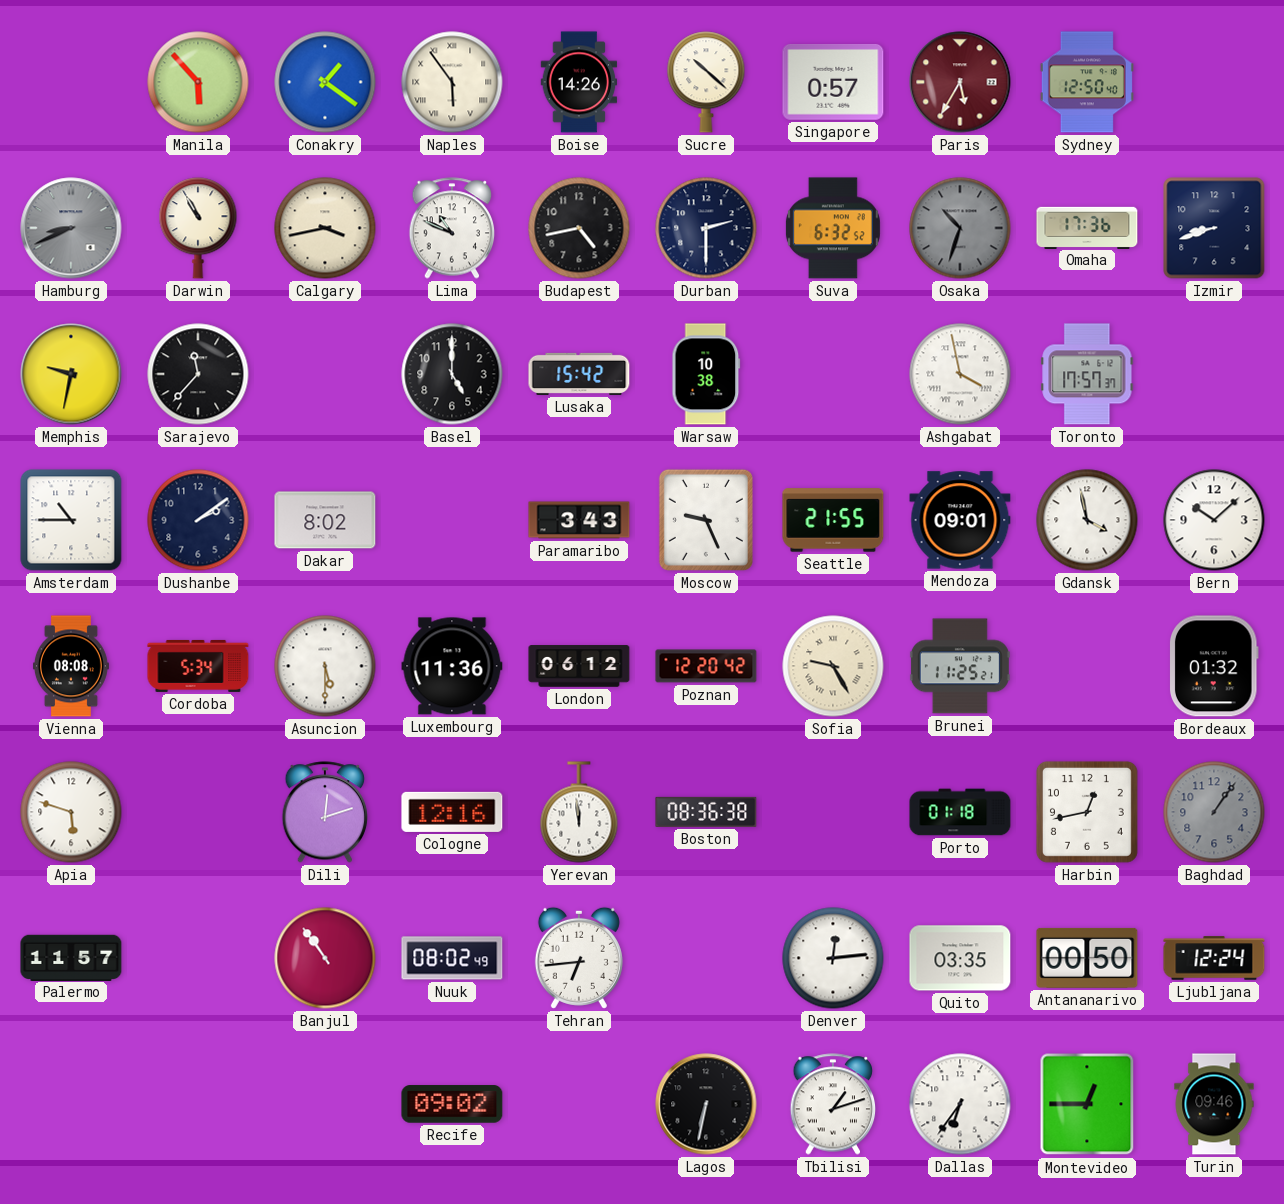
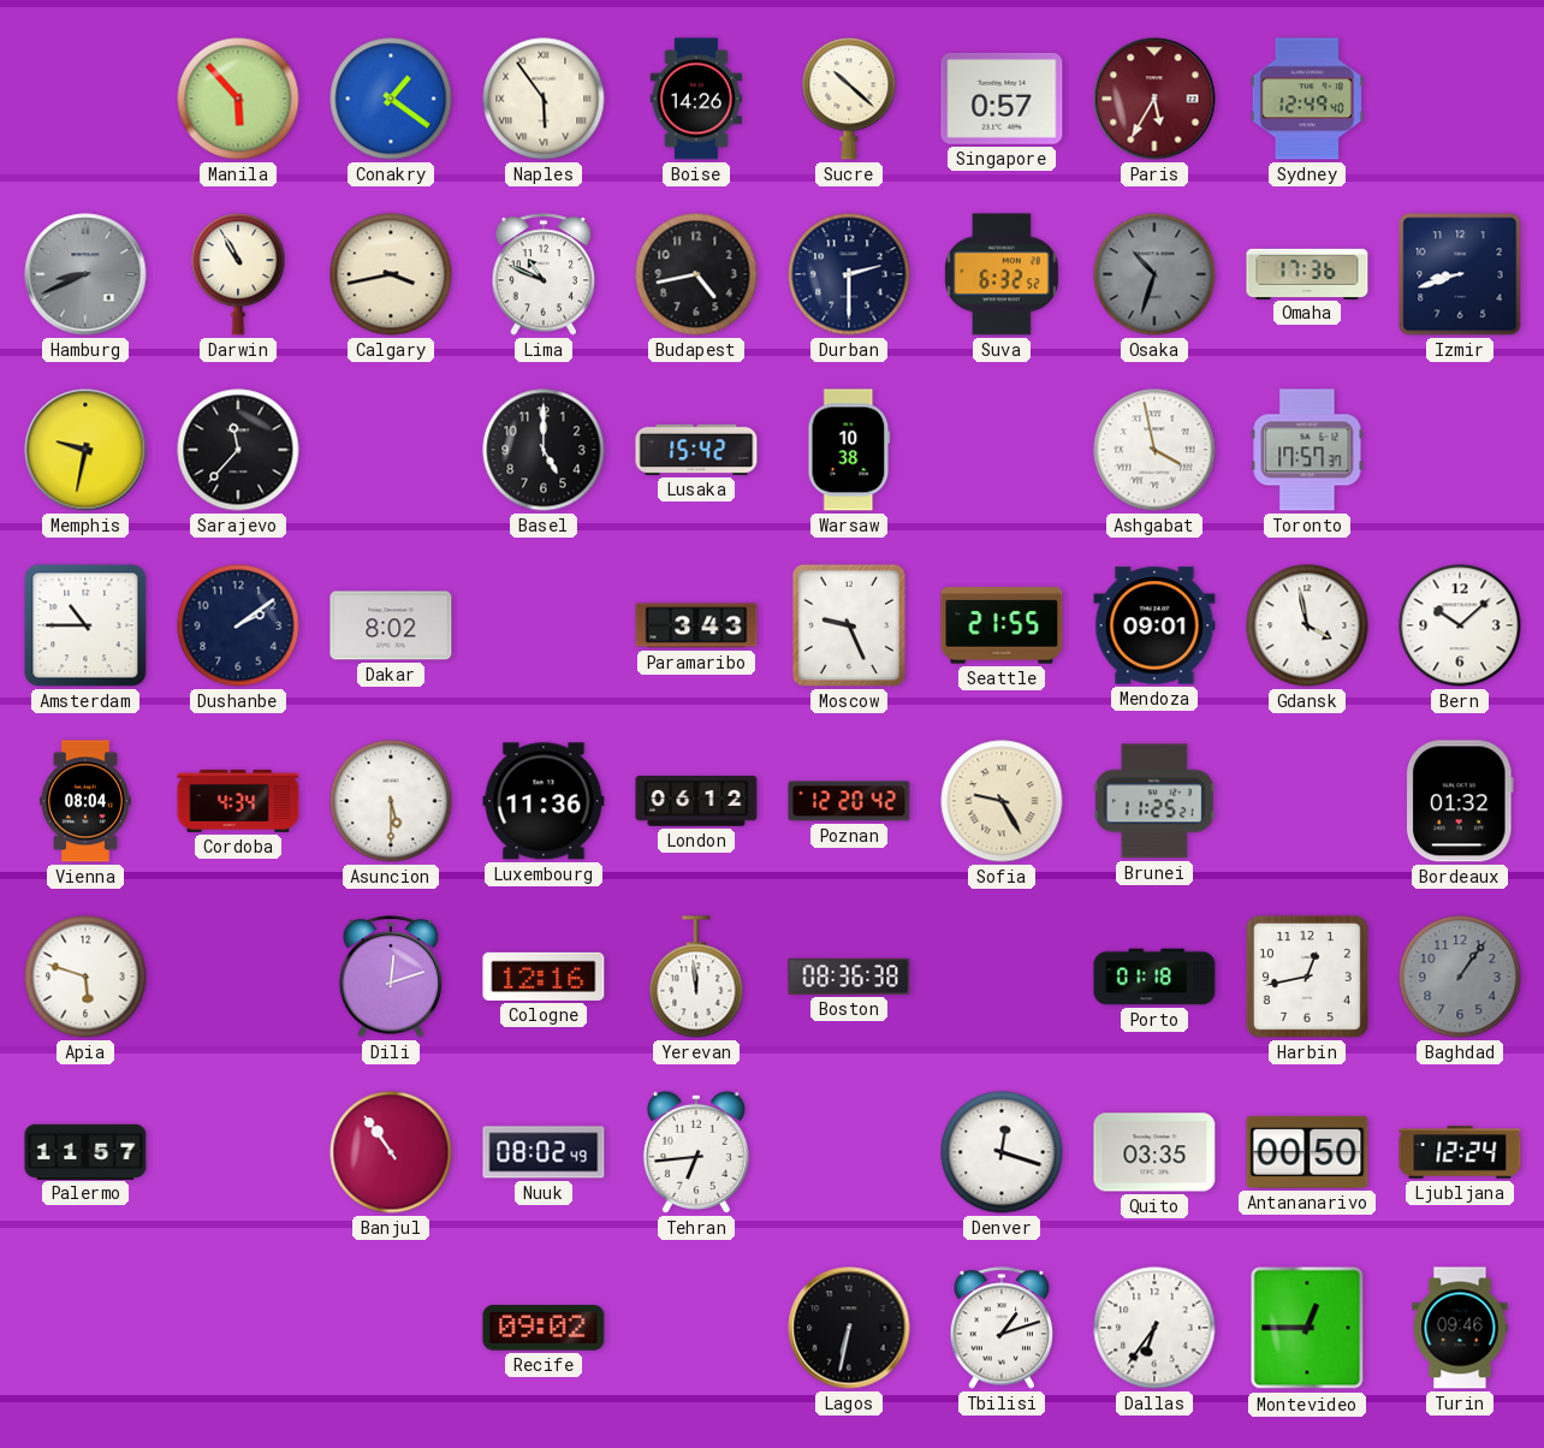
Sydney: 12:50 -> 12:49
Vienna: 08:08 -> 08:04
Cordoba: 5:34 -> 4:34
Denver: 12:14 -> 12:18
